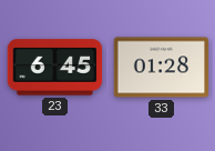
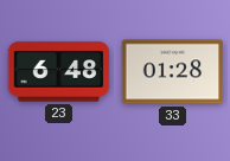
23: 6:45 -> 6:48
